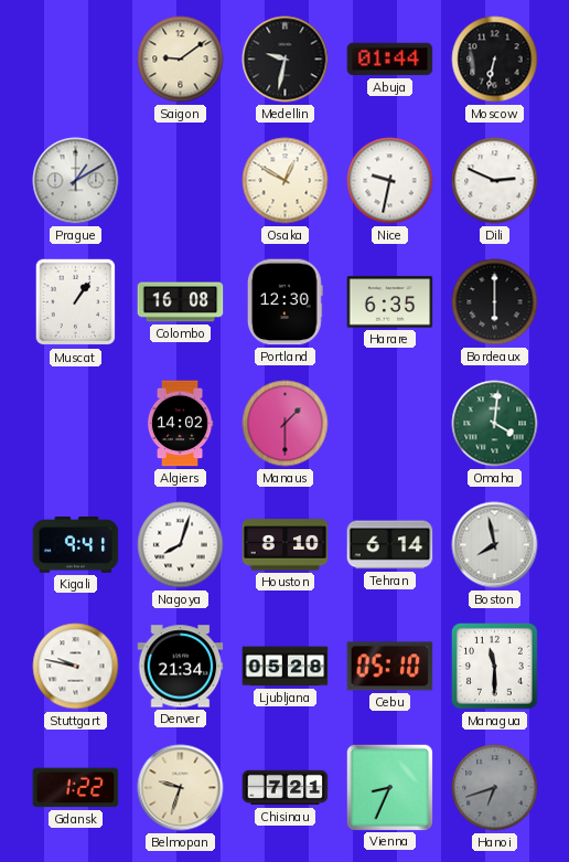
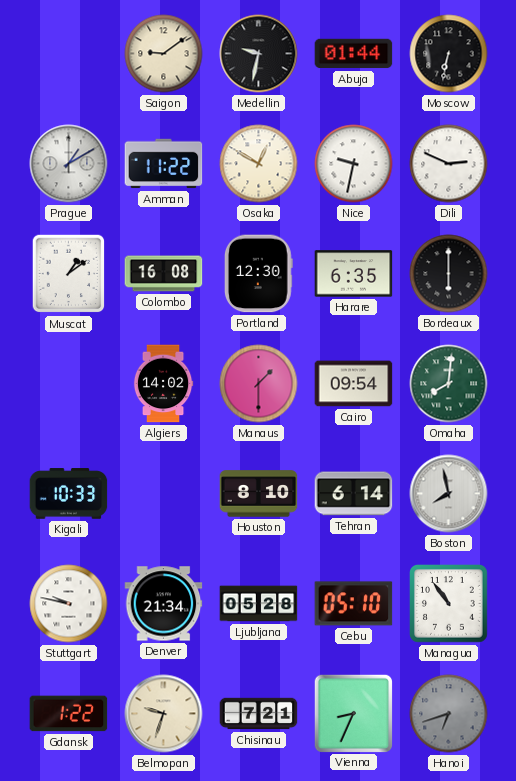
Amman: none -> 11:22
Muscat: 1:06 -> 1:09
Cairo: none -> 09:54
Omaha: 4:01 -> 8:01
Kigali: 9:41 -> 10:33
Nagoya: 8:03 -> none
Managua: 11:30 -> 10:54
